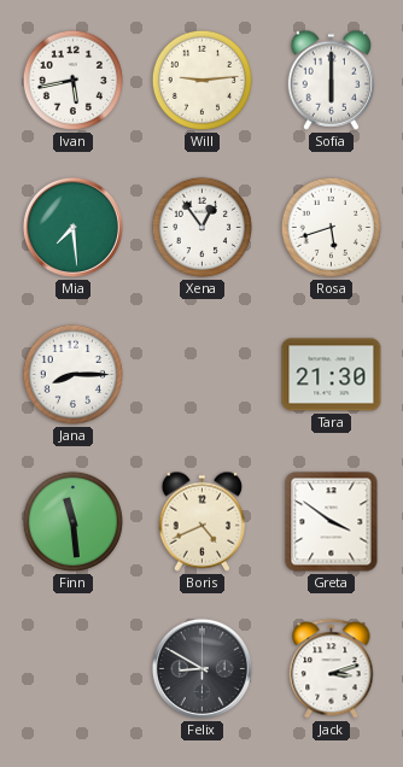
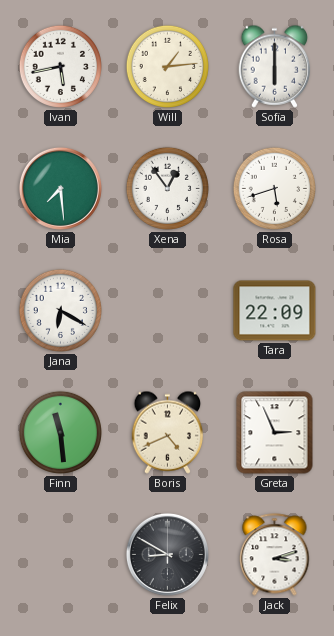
Will: 9:14 -> 1:14
Jana: 8:15 -> 6:20
Tara: 21:30 -> 22:09
Greta: 3:51 -> 2:56
